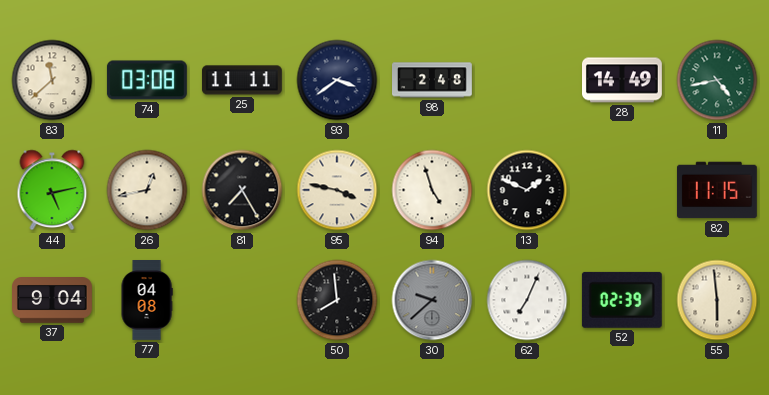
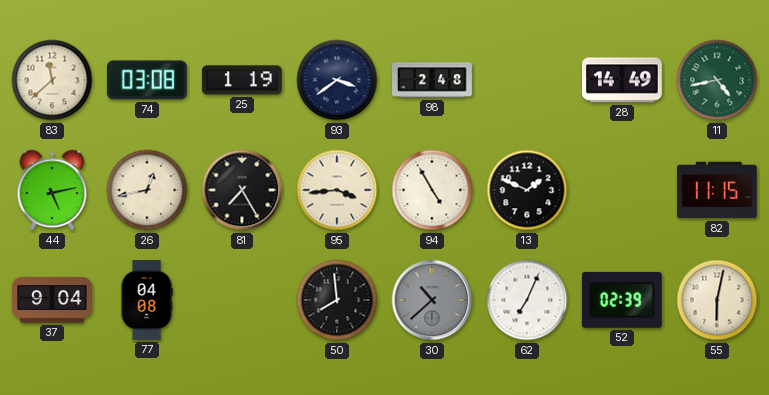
25: 11:11 -> 1:19
95: 3:47 -> 3:44
94: 4:57 -> 4:55
30: 9:38 -> 10:38
55: 5:59 -> 6:02
